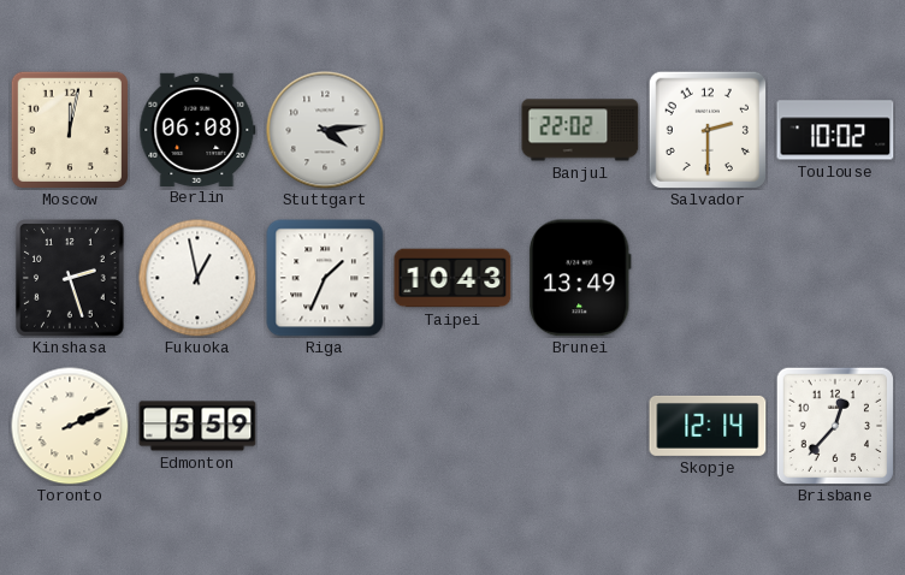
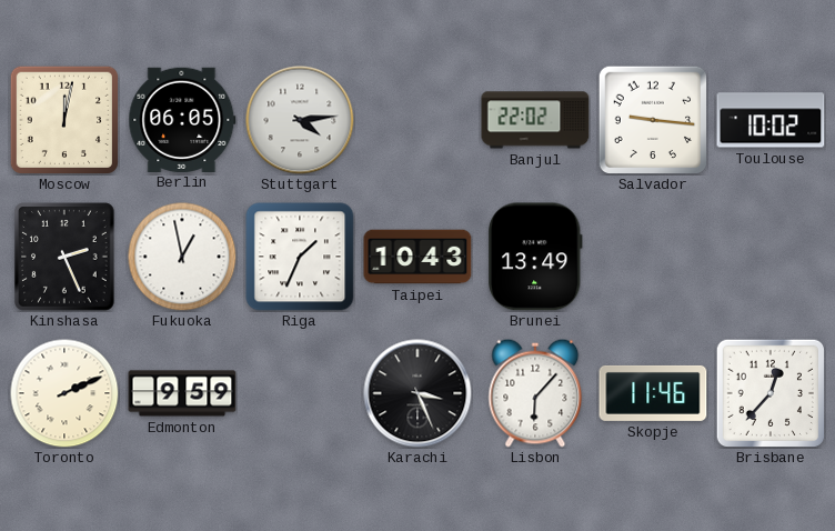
Berlin: 06:08 -> 06:05
Salvador: 2:30 -> 9:16
Kinshasa: 2:27 -> 2:26
Edmonton: 5:59 -> 9:59
Karachi: none -> 3:26
Lisbon: none -> 6:07
Skopje: 12:14 -> 11:46
